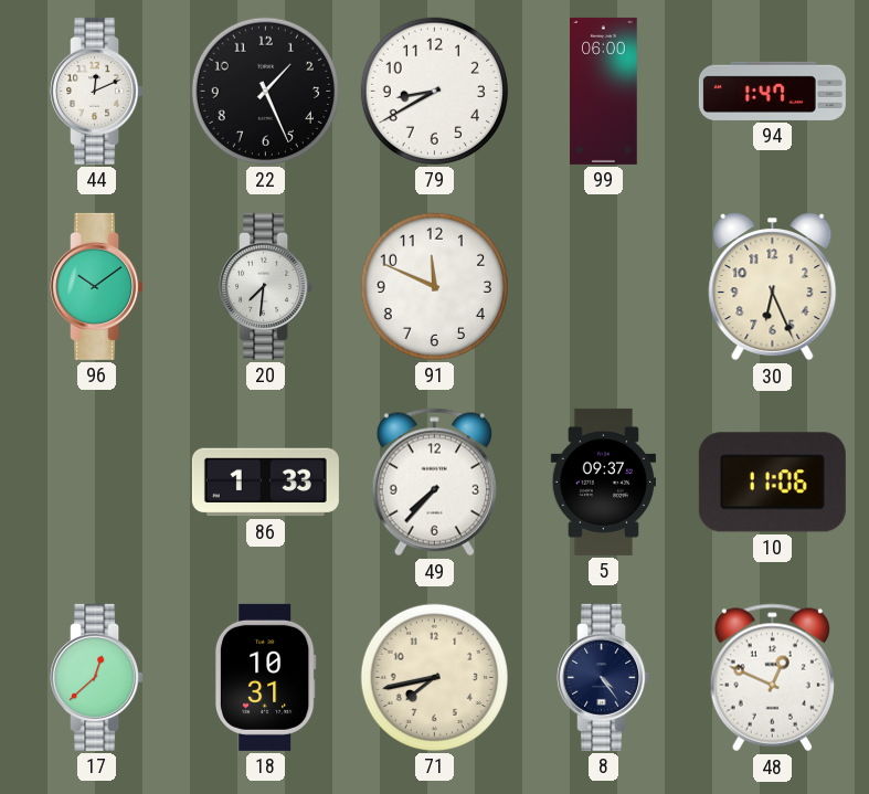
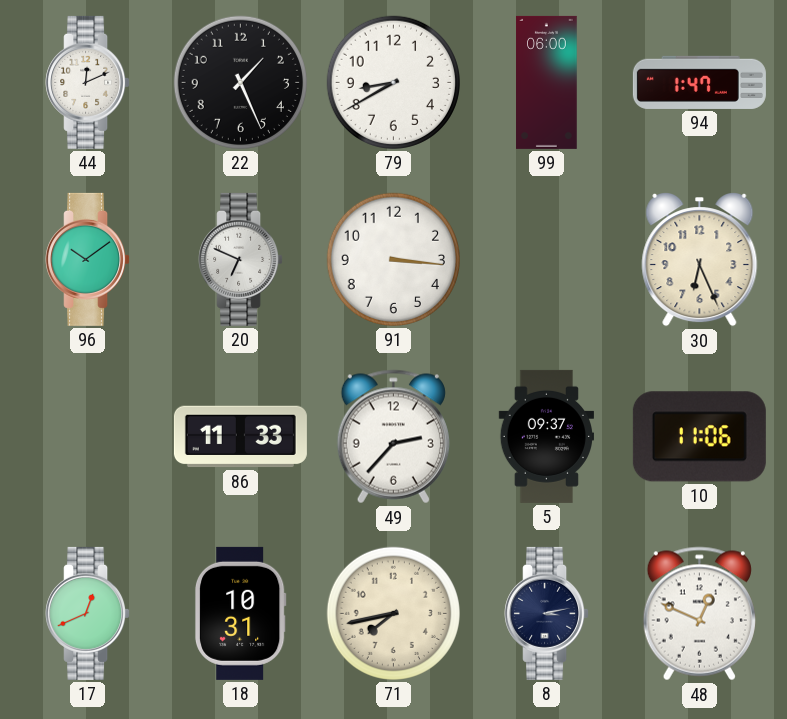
20: 7:31 -> 6:49
91: 11:49 -> 3:16
86: 1:33 -> 11:33
49: 7:37 -> 2:37
17: 12:38 -> 12:41
8: 4:24 -> 3:13
